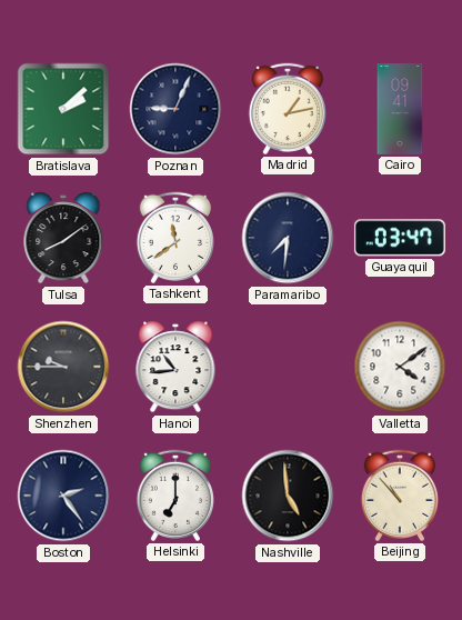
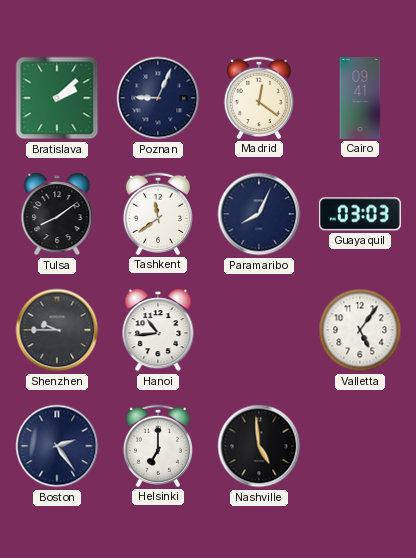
Madrid: 1:13 -> 12:21
Paramaribo: 7:31 -> 8:04
Guayaquil: 03:47 -> 03:03
Valletta: 4:09 -> 5:06
Beijing: 10:53 -> none
